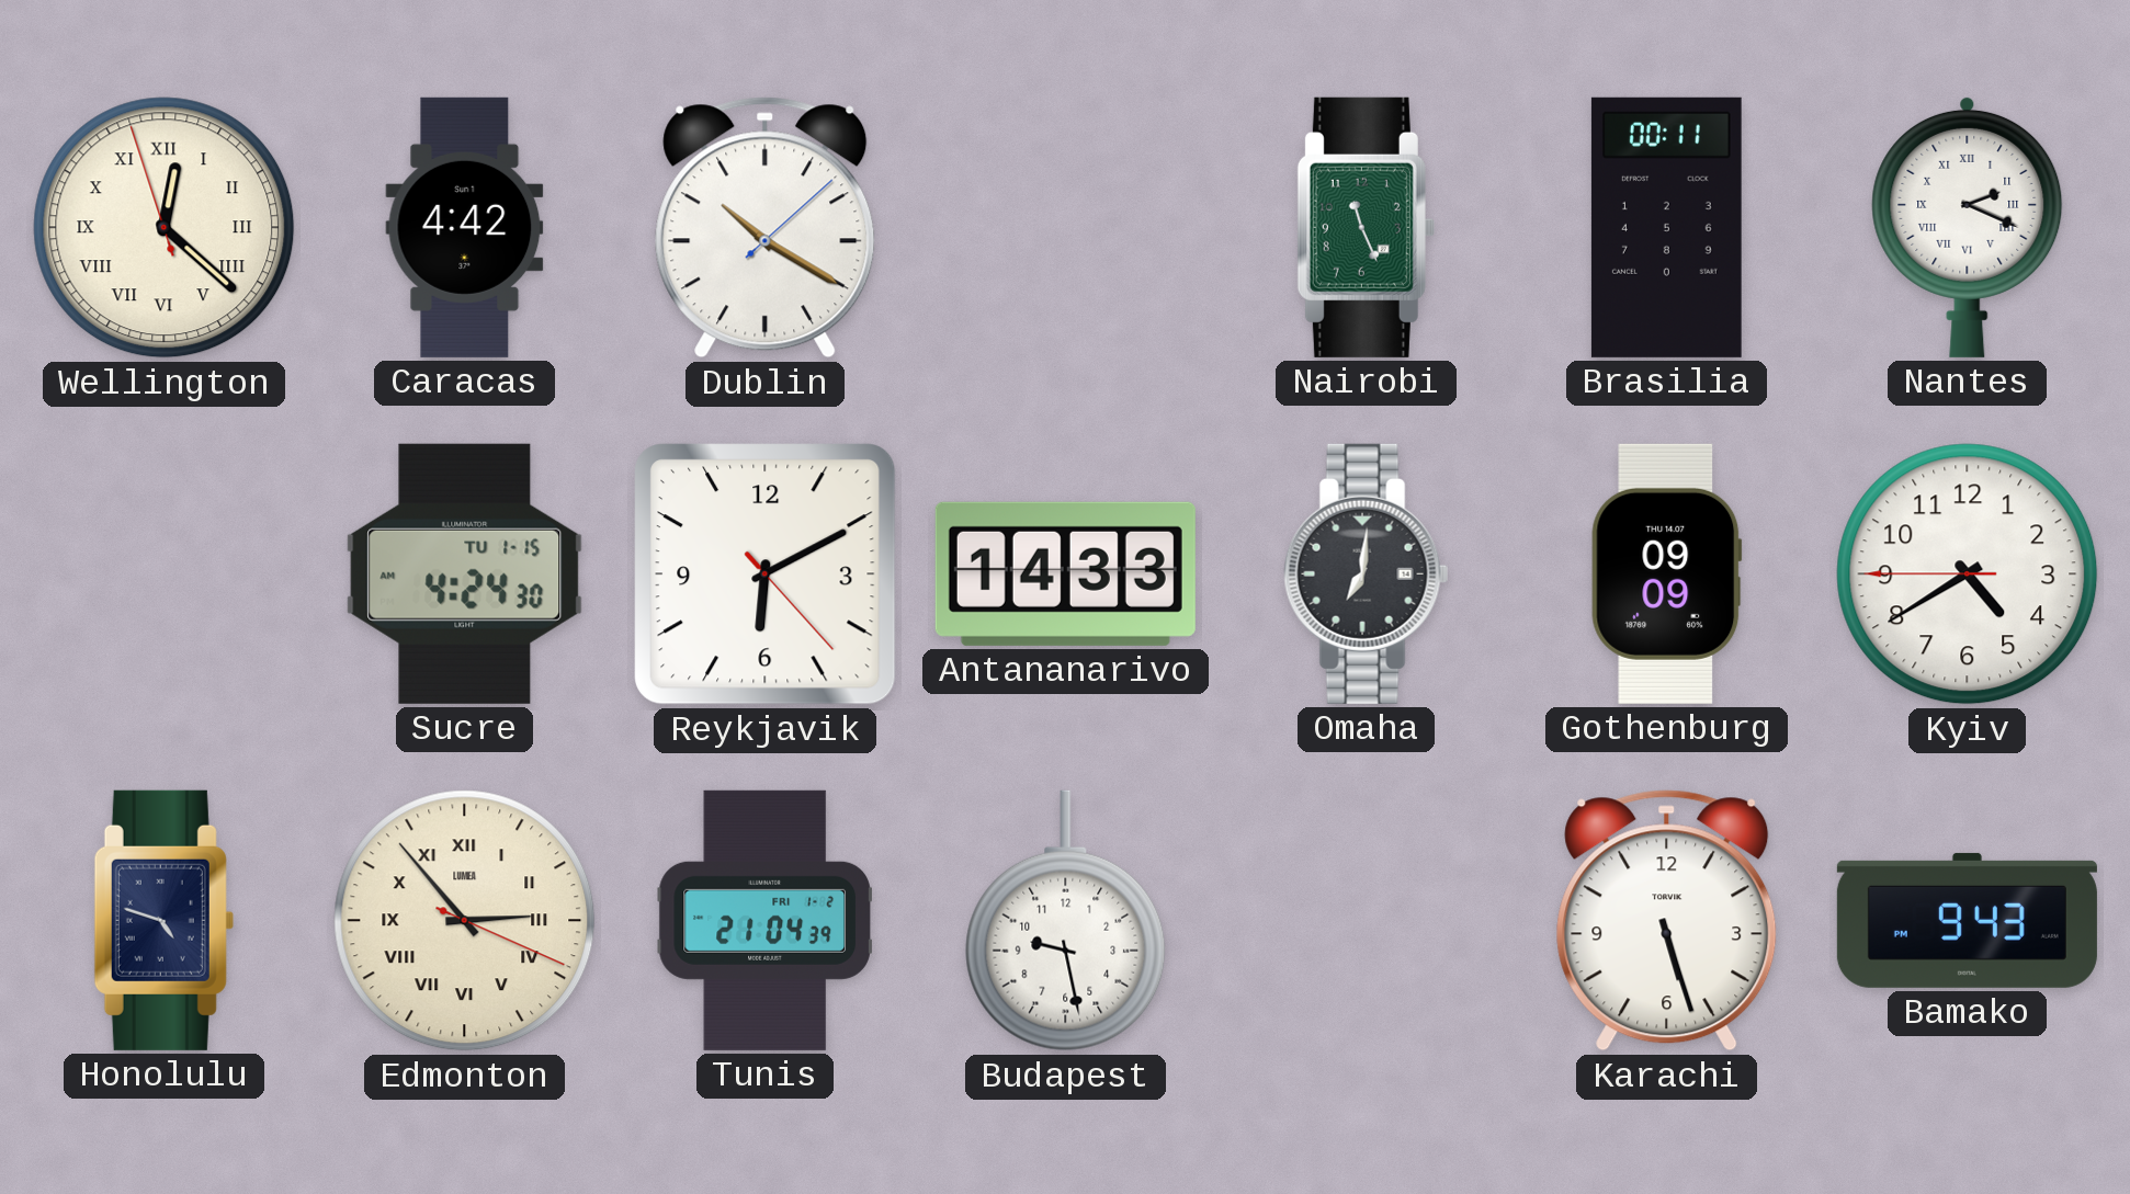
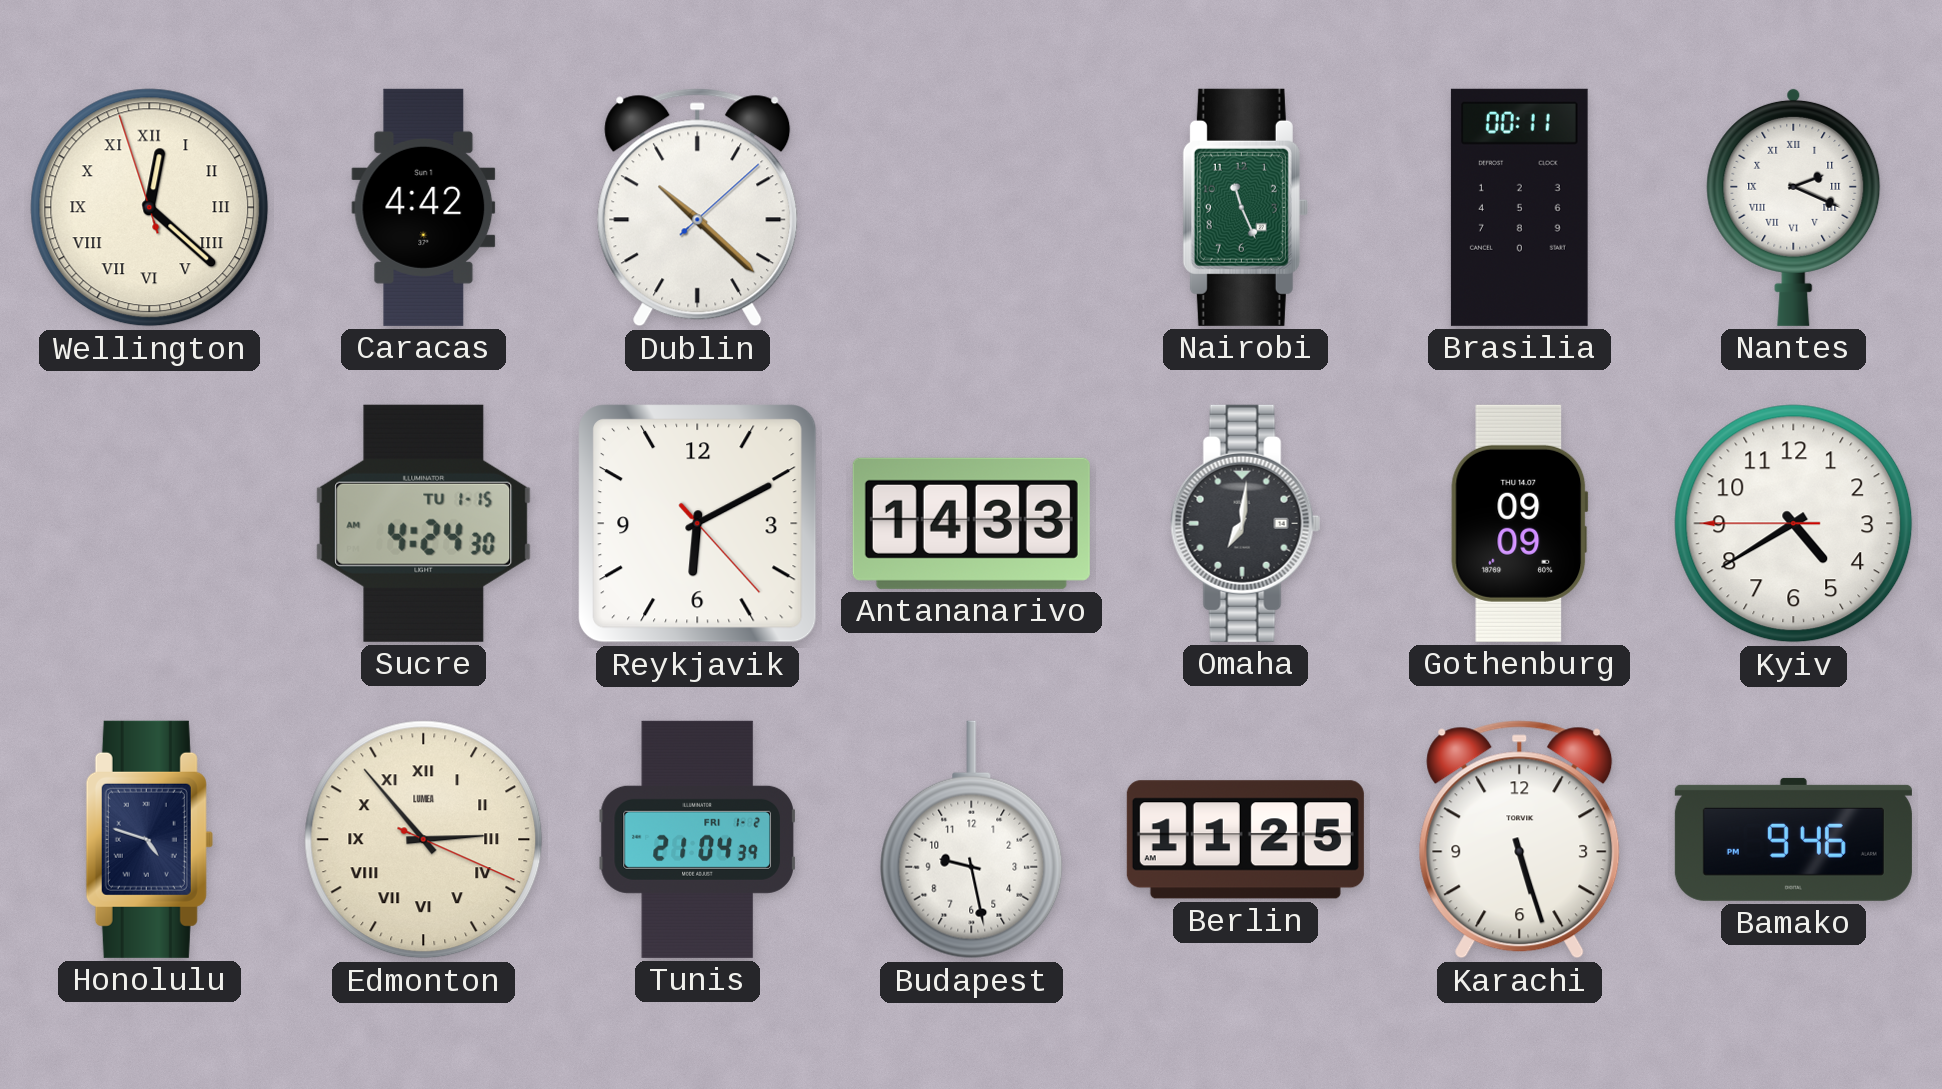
Dublin: 10:20 -> 10:22
Berlin: none -> 11:25
Bamako: 9:43 -> 9:46
